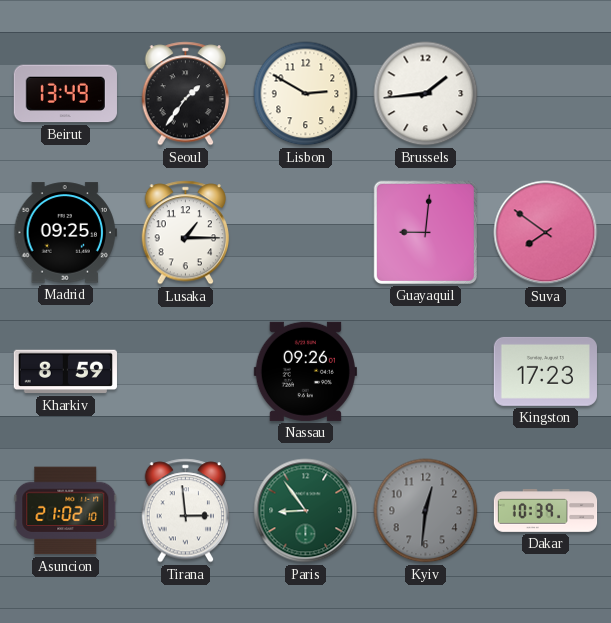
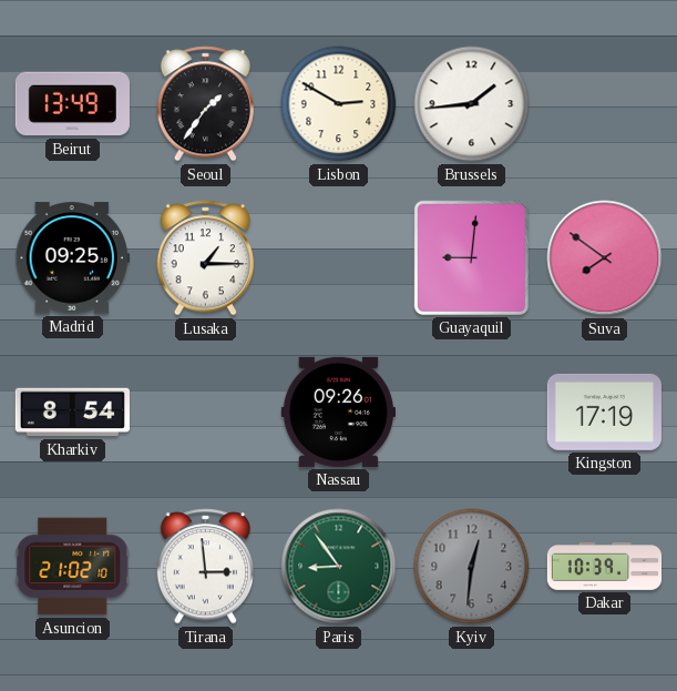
Kharkiv: 8:59 -> 8:54
Kingston: 17:23 -> 17:19
